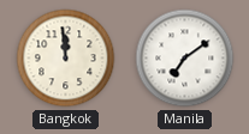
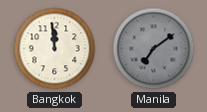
Manila dial: white -> grey
